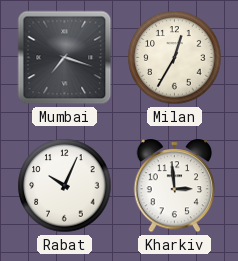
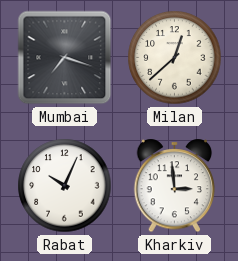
Milan: 12:35 -> 12:38
